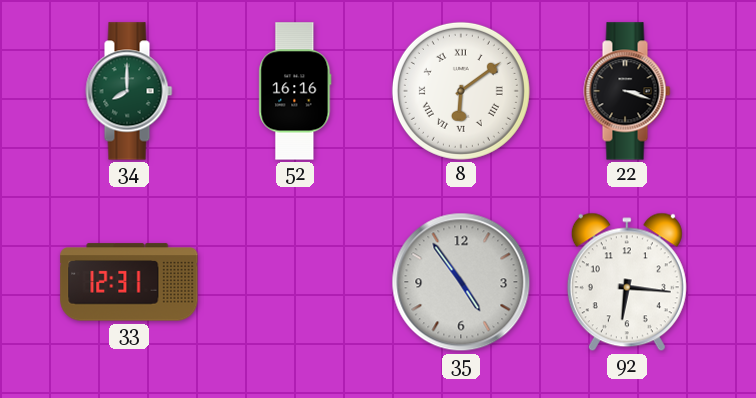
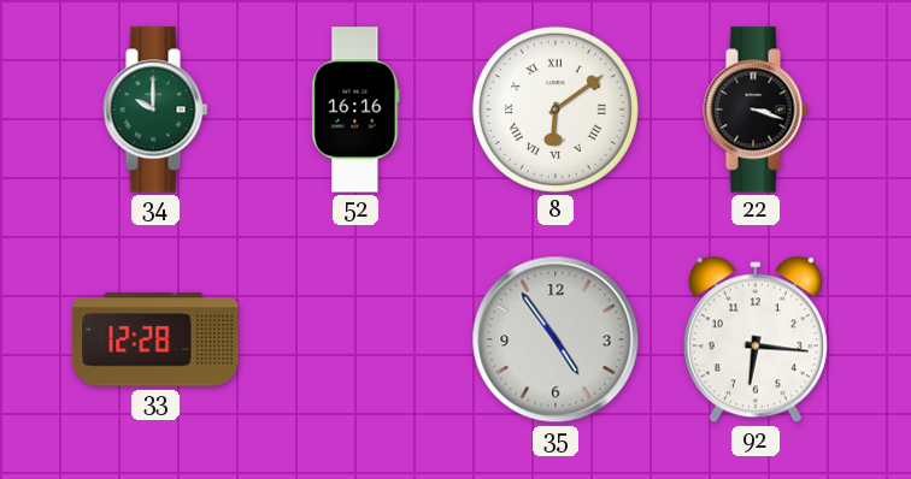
34: 8:00 -> 10:00
33: 12:31 -> 12:28
